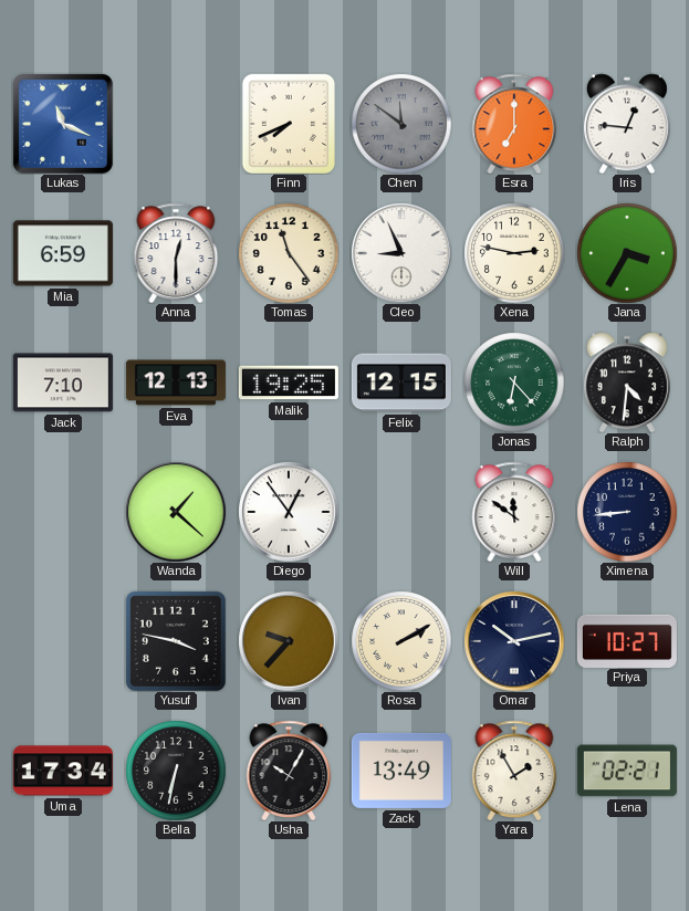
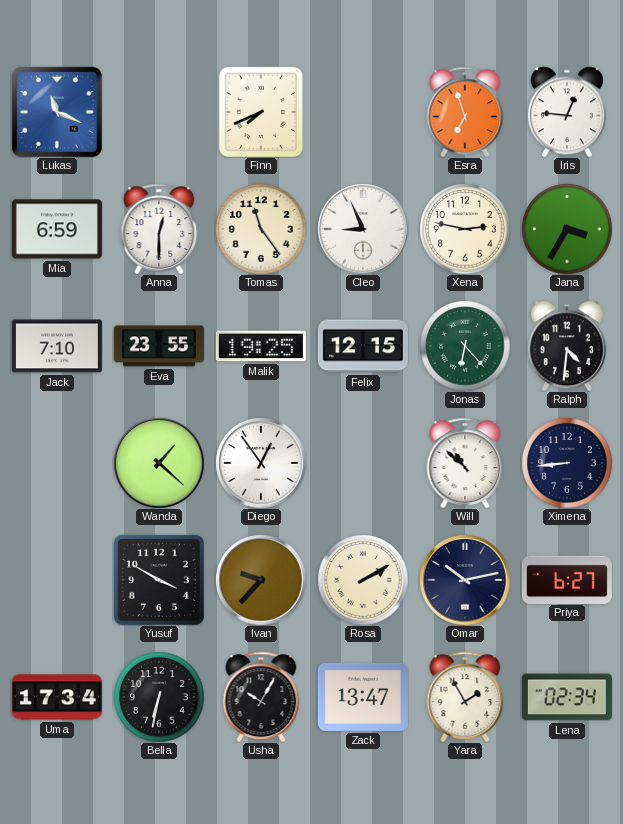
Chen: 11:51 -> none
Esra: 7:00 -> 6:57
Eva: 12:13 -> 23:55
Will: 11:51 -> 10:52
Yusuf: 3:47 -> 3:50
Priya: 10:27 -> 6:27
Zack: 13:49 -> 13:47
Lena: 02:21 -> 02:34
